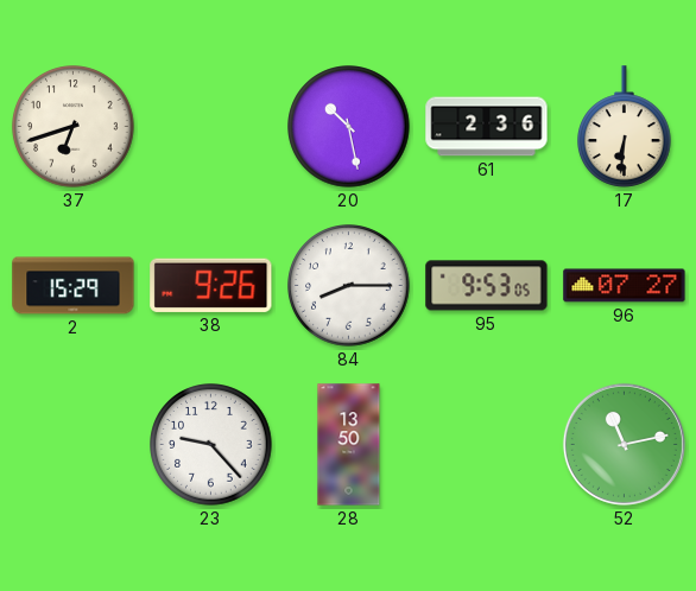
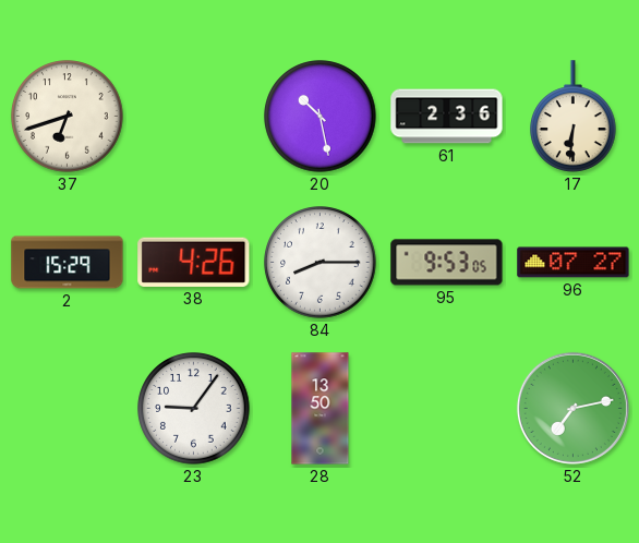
38: 9:26 -> 4:26
23: 9:23 -> 9:06
52: 11:13 -> 7:13
